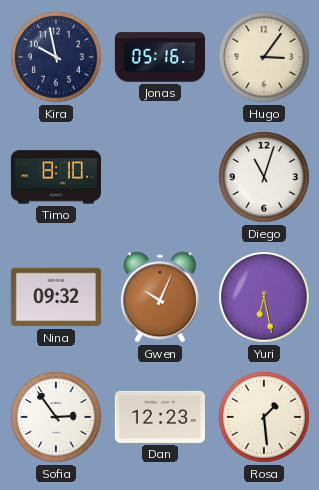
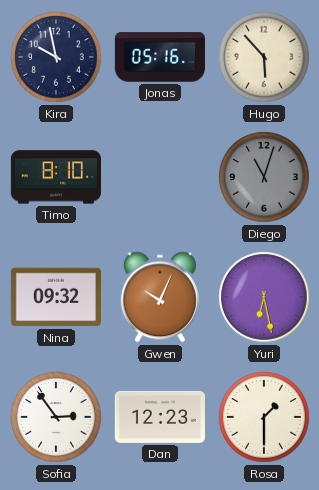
Hugo: 3:06 -> 5:53
Diego dial: white -> grey
Rosa: 1:29 -> 1:30
